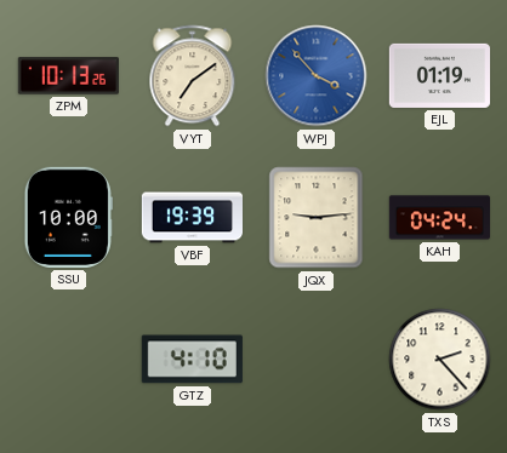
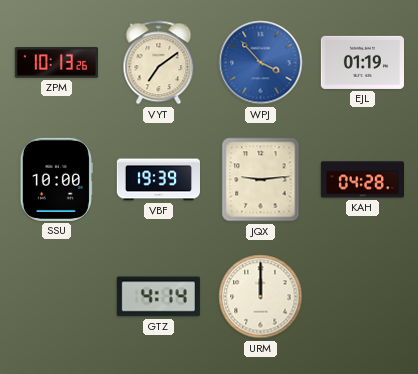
KAH: 04:24 -> 04:28
GTZ: 4:10 -> 4:14
URM: none -> 12:00
TXS: 2:23 -> none
